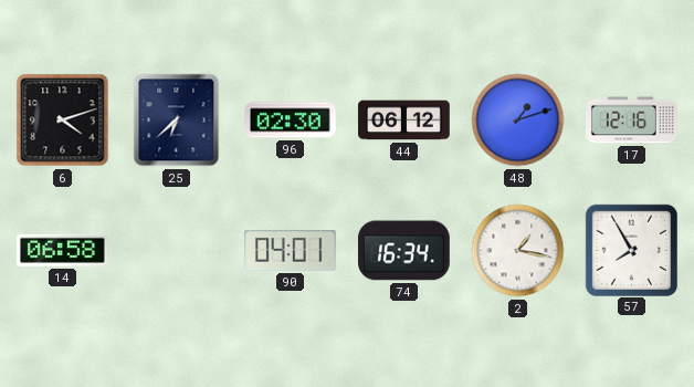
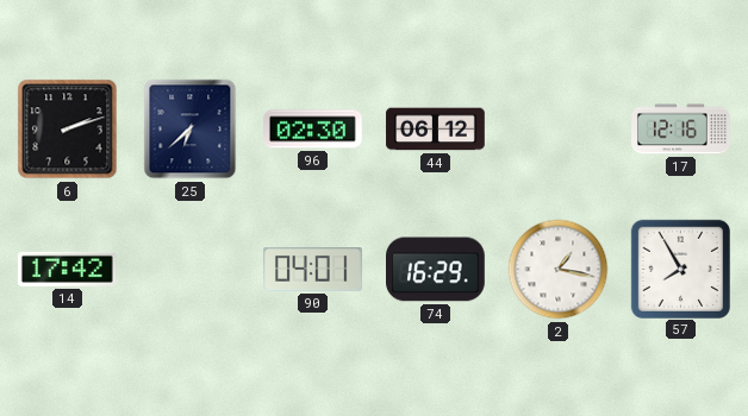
6: 4:12 -> 2:12
48: 1:12 -> none
14: 06:58 -> 17:42
74: 16:34 -> 16:29
